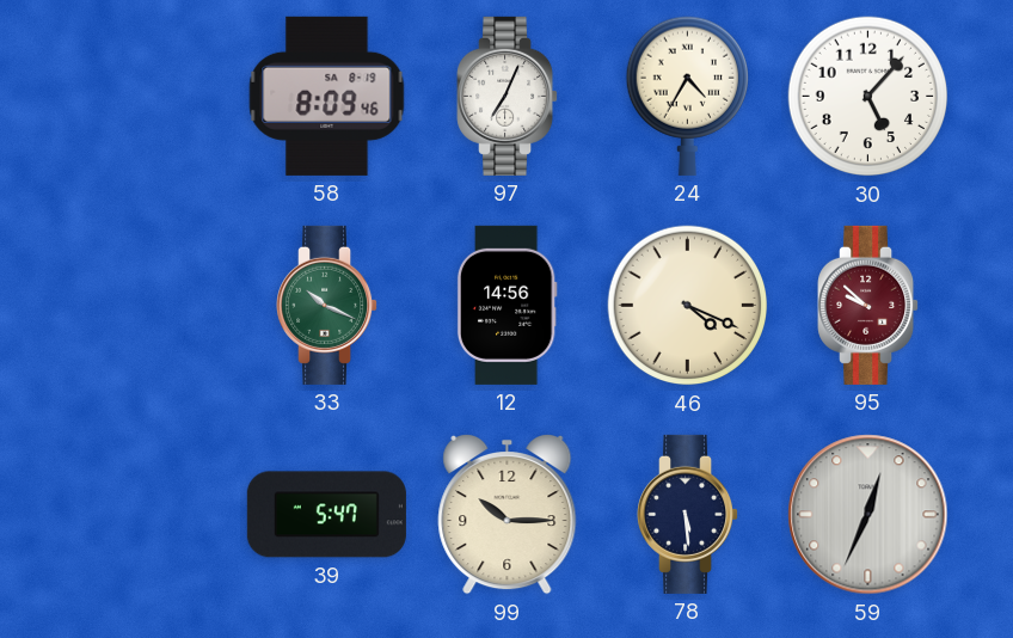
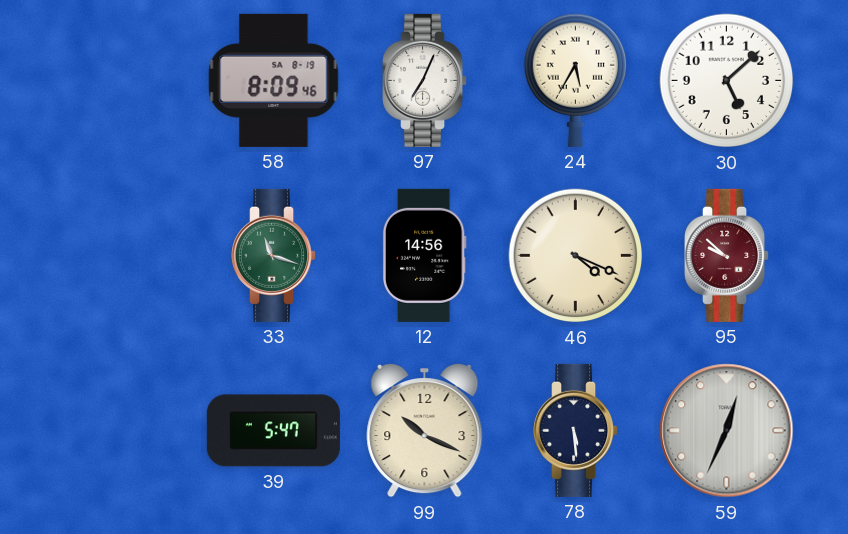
24: 4:35 -> 5:35
30: 5:07 -> 5:08
33: 10:19 -> 11:18
99: 10:15 -> 10:19
